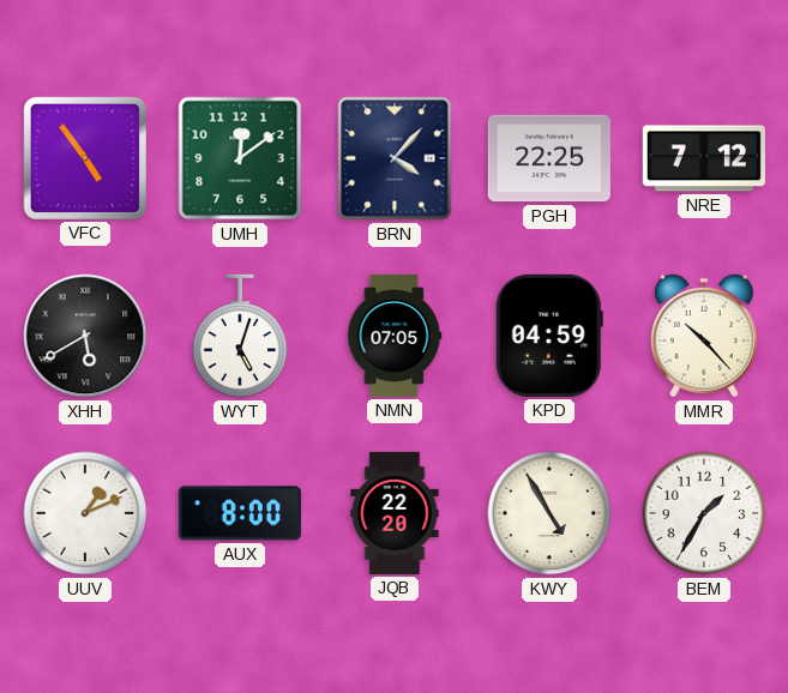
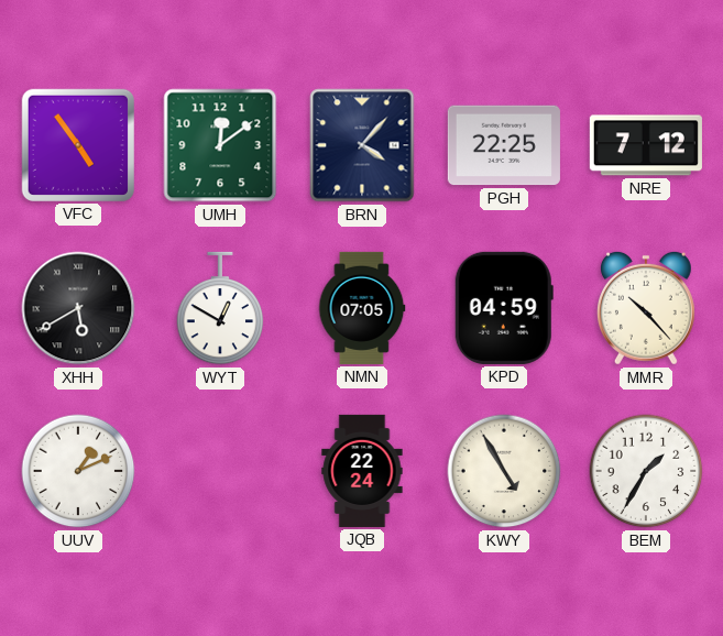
WYT: 5:03 -> 12:50
AUX: 8:00 -> none
JQB: 22:20 -> 22:24
